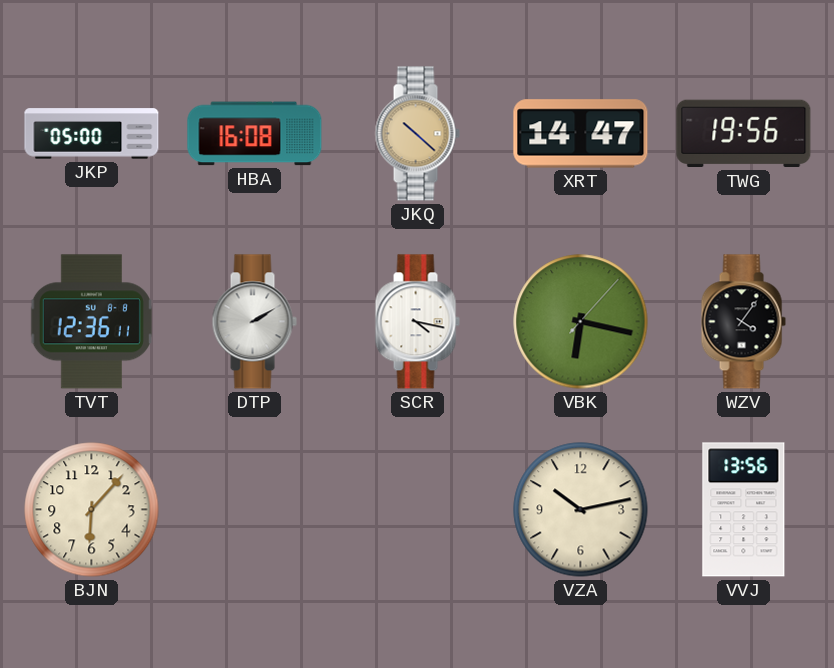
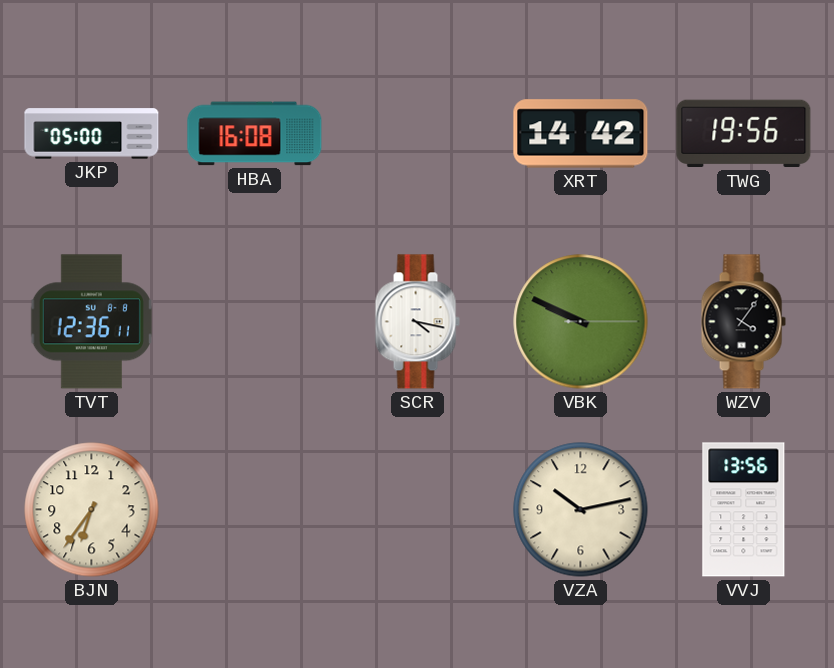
JKQ: 10:22 -> none
XRT: 14:47 -> 14:42
DTP: 2:10 -> none
VBK: 6:17 -> 9:49
BJN: 6:07 -> 6:36
